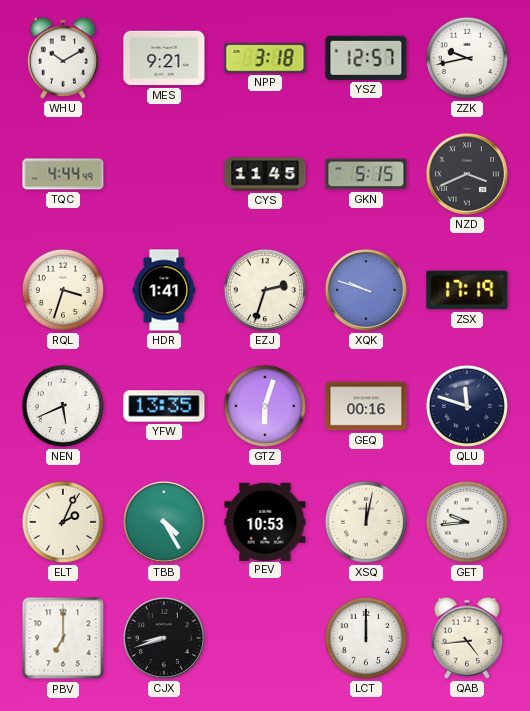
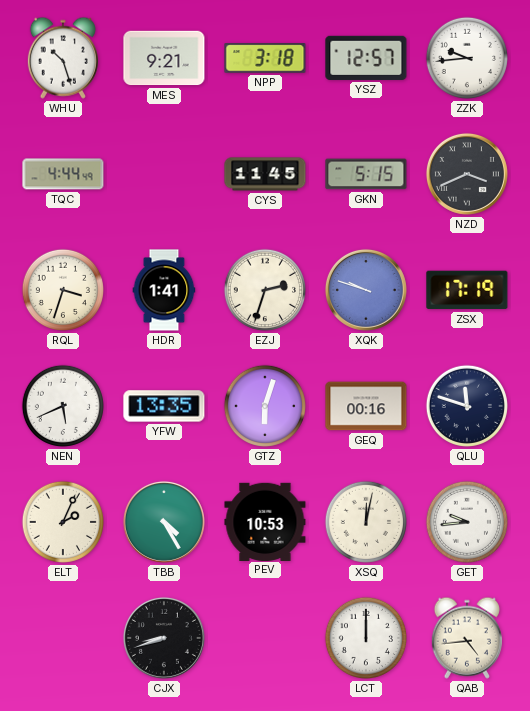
WHU: 10:10 -> 10:27
ZZK: 9:43 -> 9:44
PBV: 7:00 -> none
